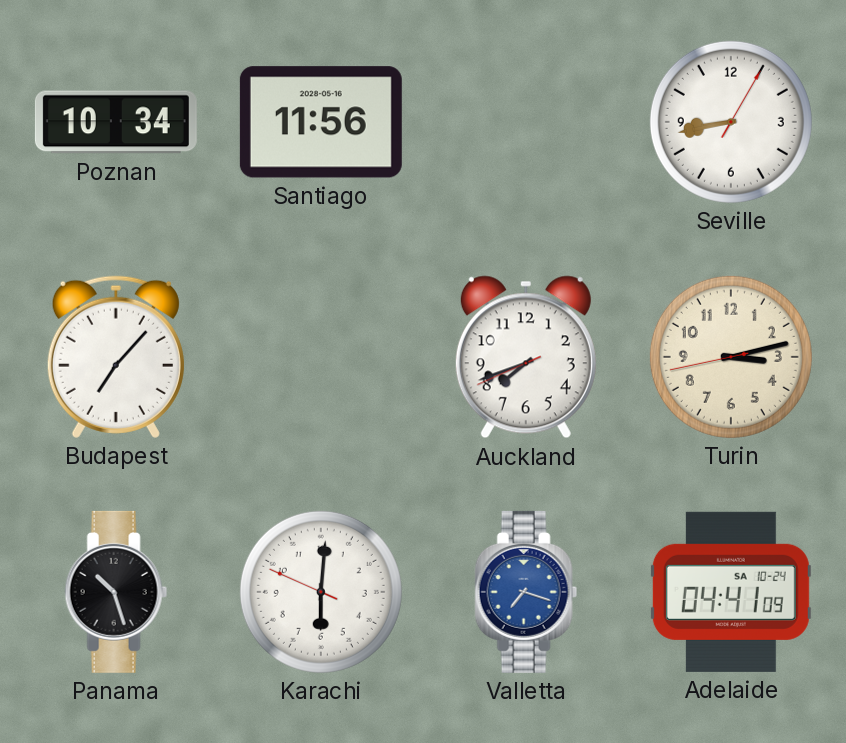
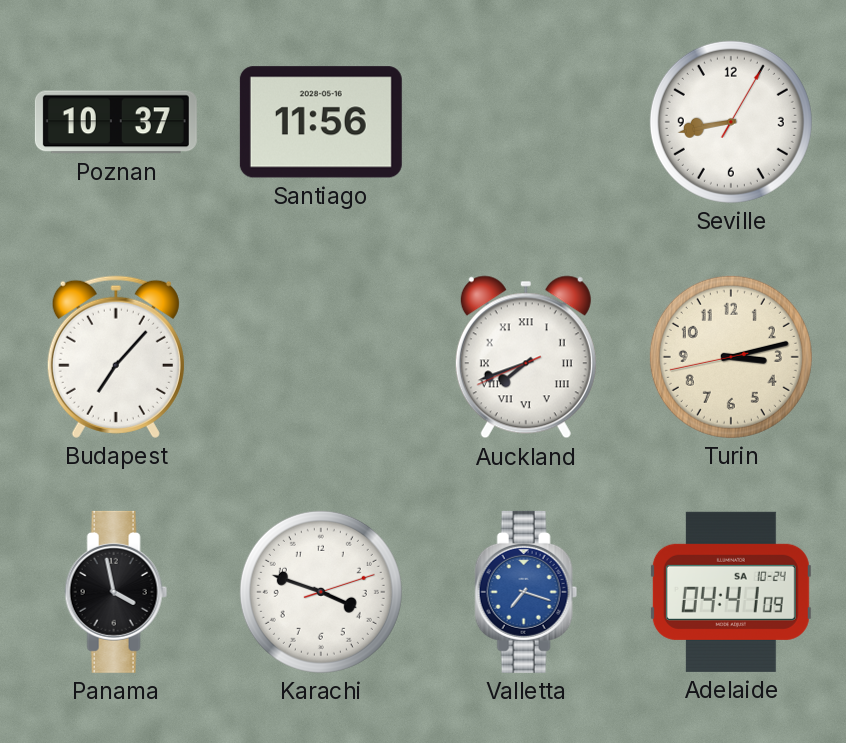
Poznan: 10:34 -> 10:37
Auckland numerals: Arabic -> Roman
Panama: 10:27 -> 3:58
Karachi: 6:00 -> 3:48
